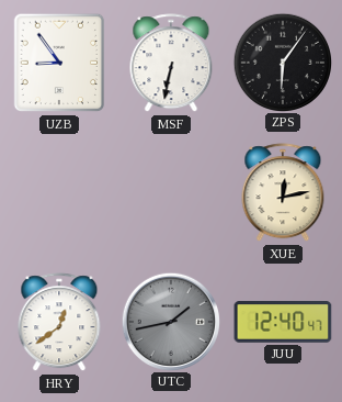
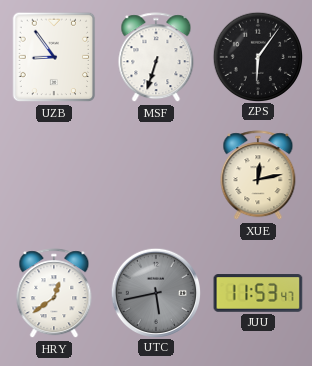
MSF: 6:32 -> 6:33
UTC: 1:43 -> 5:43
JUU: 12:40 -> 11:53
